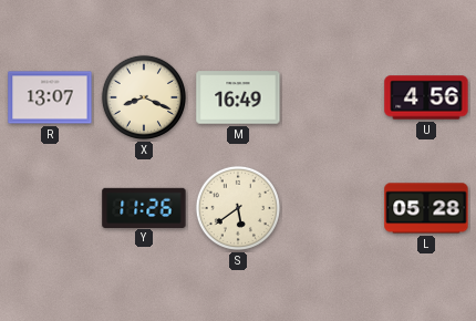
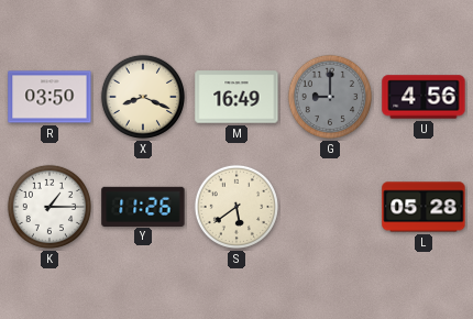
R: 13:07 -> 03:50
G: none -> 9:00
K: none -> 1:15
